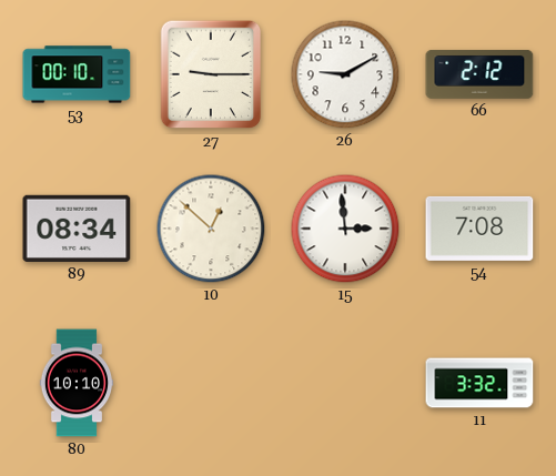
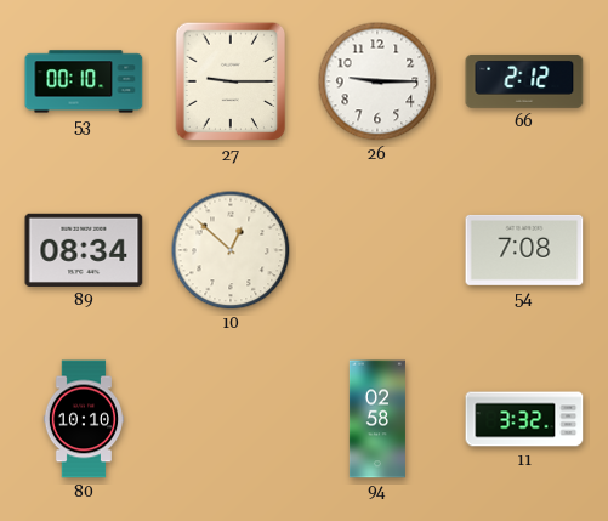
26: 9:10 -> 9:15
15: 2:59 -> none
94: none -> 02:58
